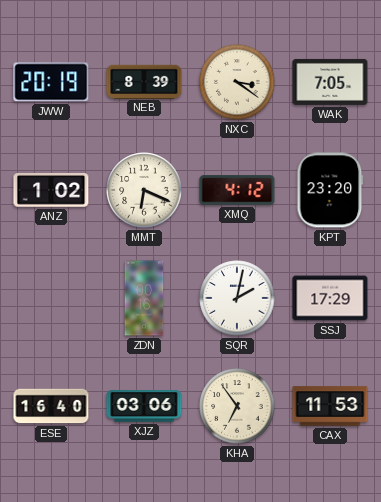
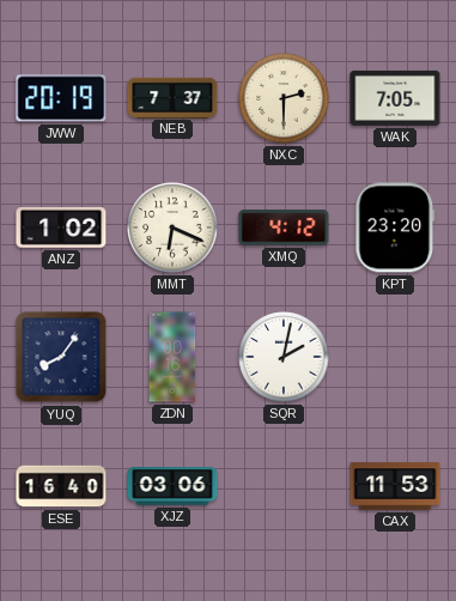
NEB: 8:39 -> 7:37
NXC: 3:21 -> 2:30
YUQ: none -> 8:06
SSJ: 17:29 -> none
KHA: 6:54 -> none
